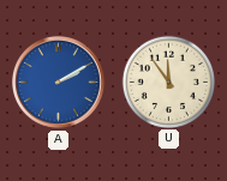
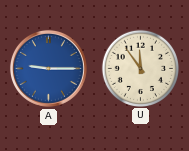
A: 2:10 -> 9:15
